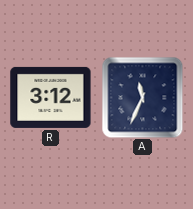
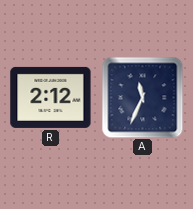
R: 3:12 -> 2:12
